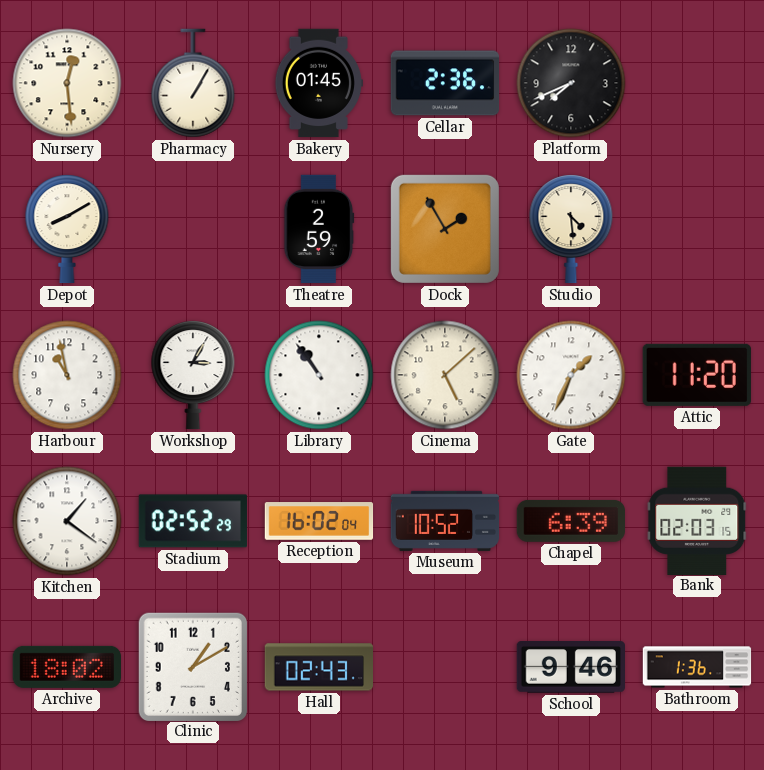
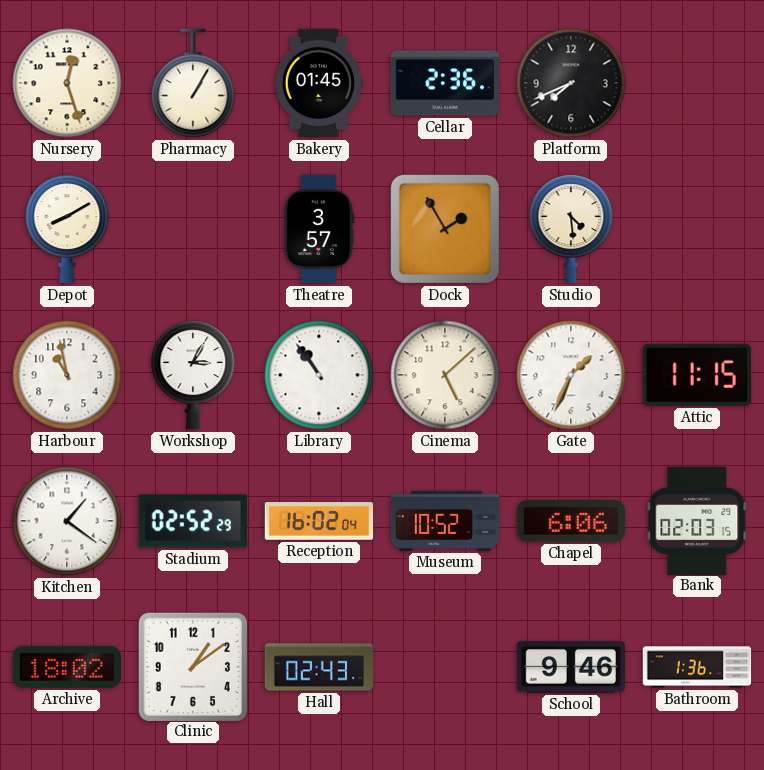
Nursery: 12:29 -> 12:27
Theatre: 2:59 -> 3:57
Attic: 11:20 -> 11:15
Chapel: 6:39 -> 6:06
Clinic: 1:10 -> 1:09
